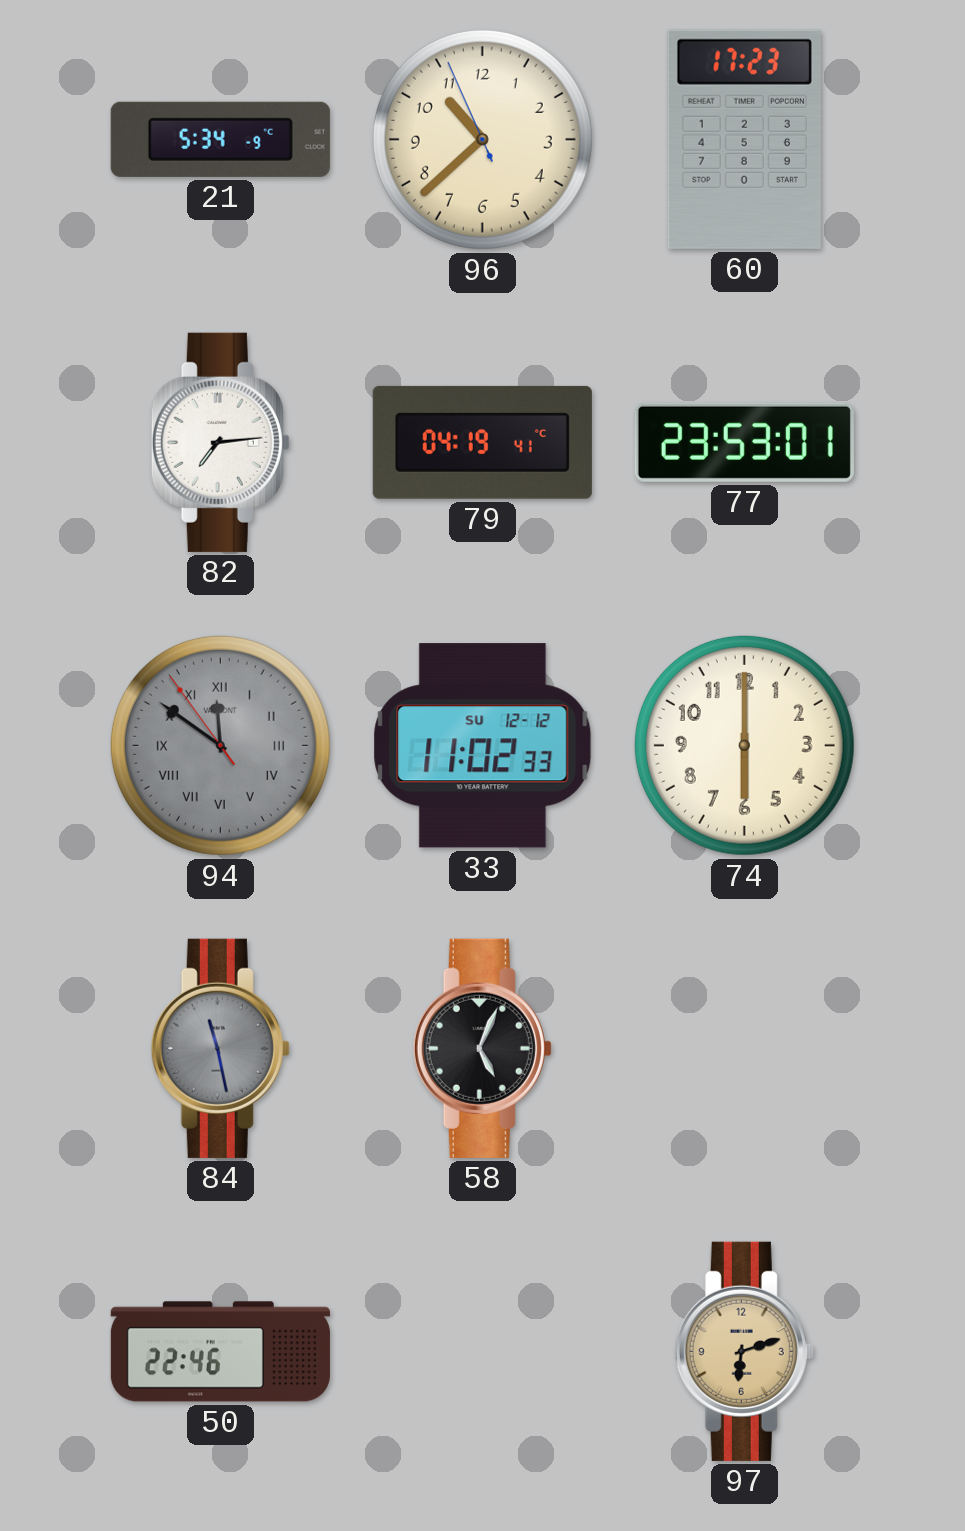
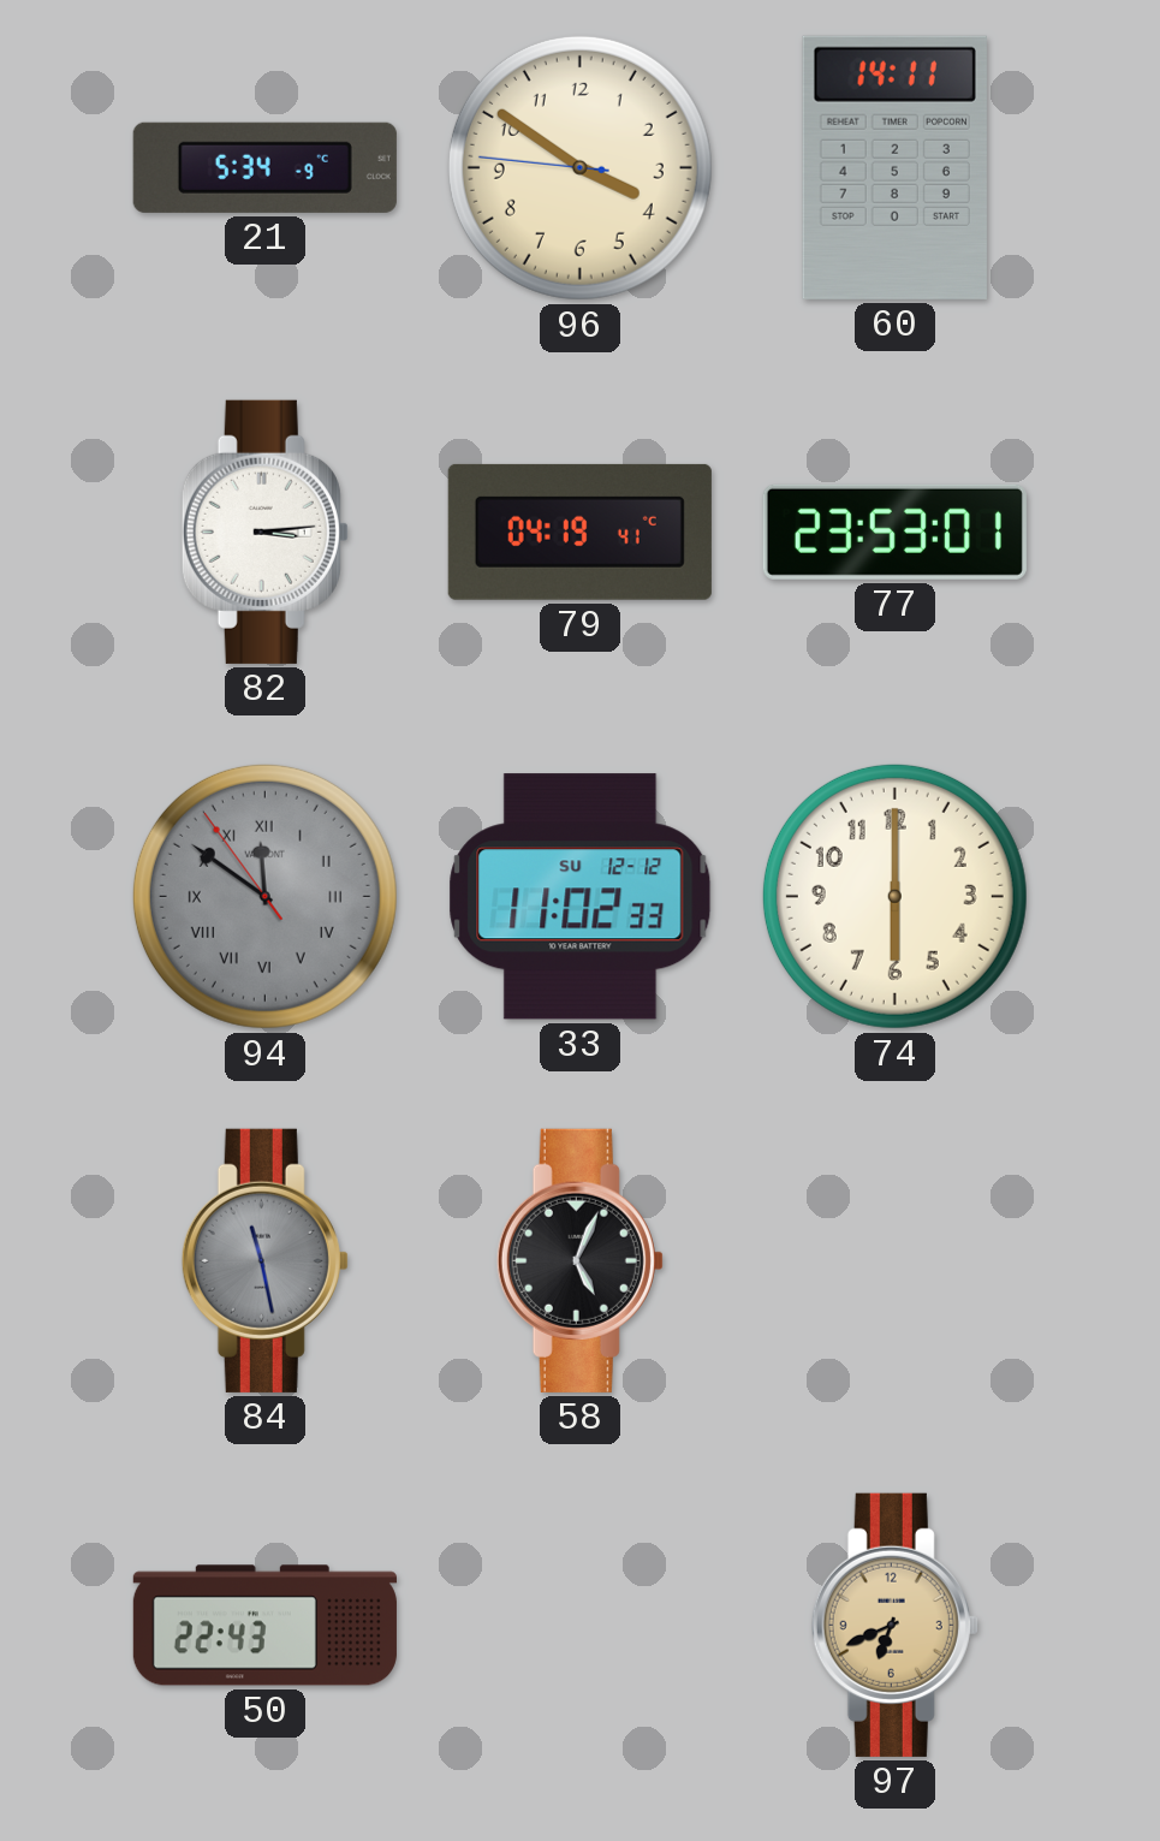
96: 10:37 -> 3:50
60: 17:23 -> 14:11
82: 7:14 -> 3:14
50: 22:46 -> 22:43
97: 6:12 -> 6:41
